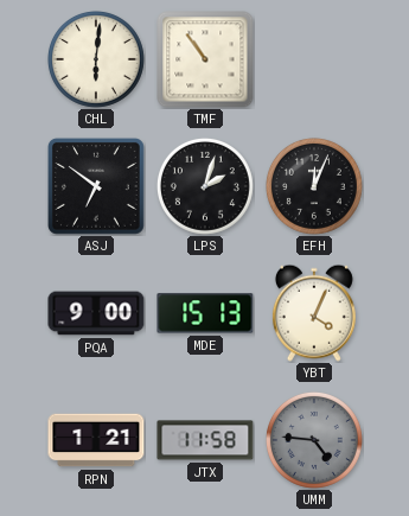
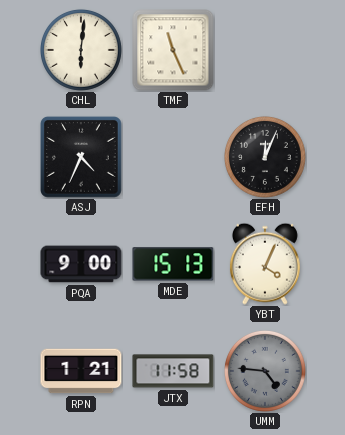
TMF: 10:54 -> 11:26
ASJ: 6:51 -> 4:34
LPS: 2:03 -> none
